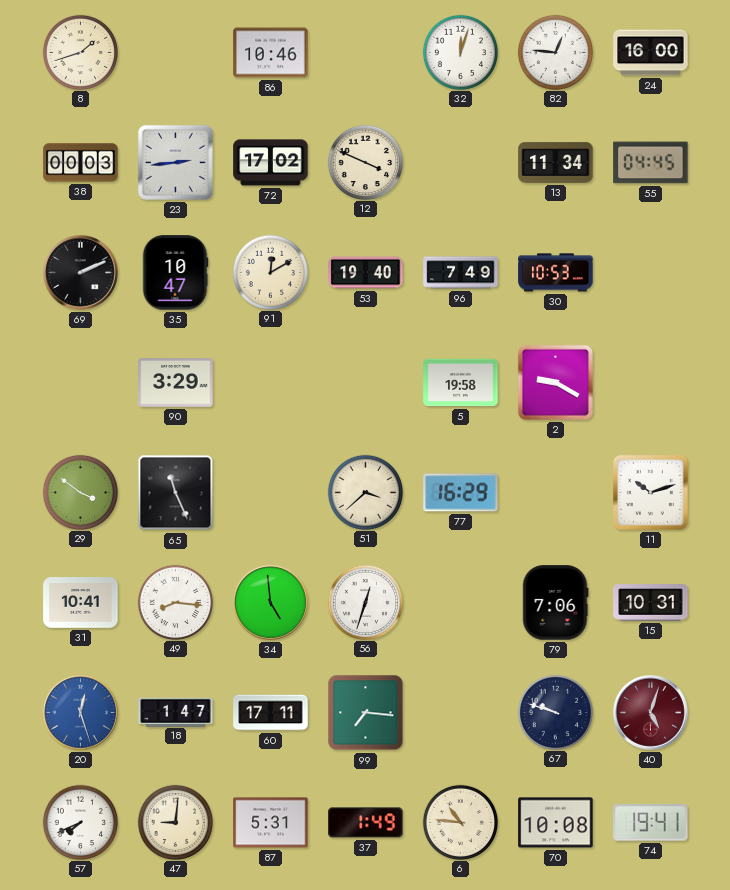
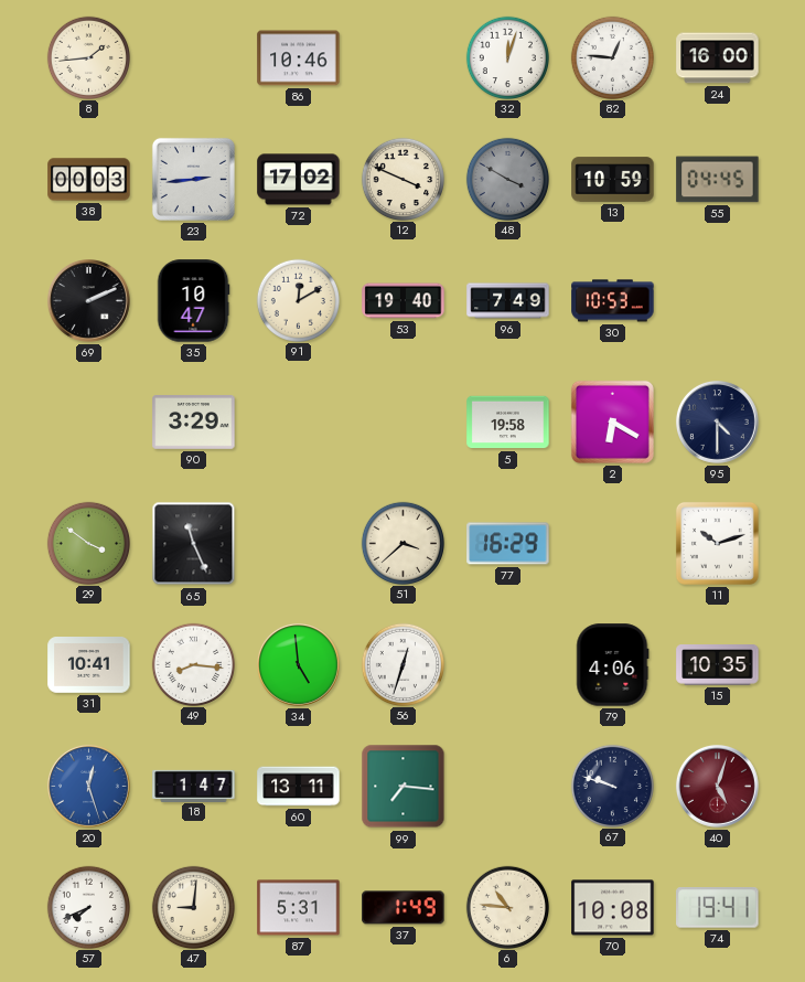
8: 1:42 -> 1:44
48: none -> 3:50
13: 11:34 -> 10:59
2: 9:20 -> 6:20
95: none -> 4:30
79: 7:06 -> 4:06
15: 10:31 -> 10:35
60: 17:11 -> 13:11
